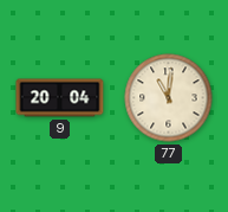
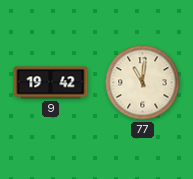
9: 20:04 -> 19:42
